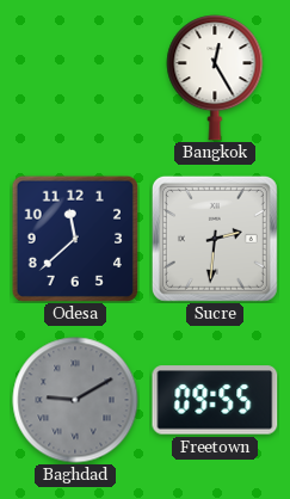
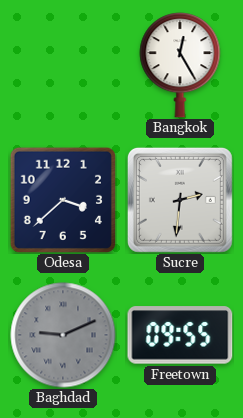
Odesa: 11:38 -> 3:38
Baghdad: 9:10 -> 9:11
